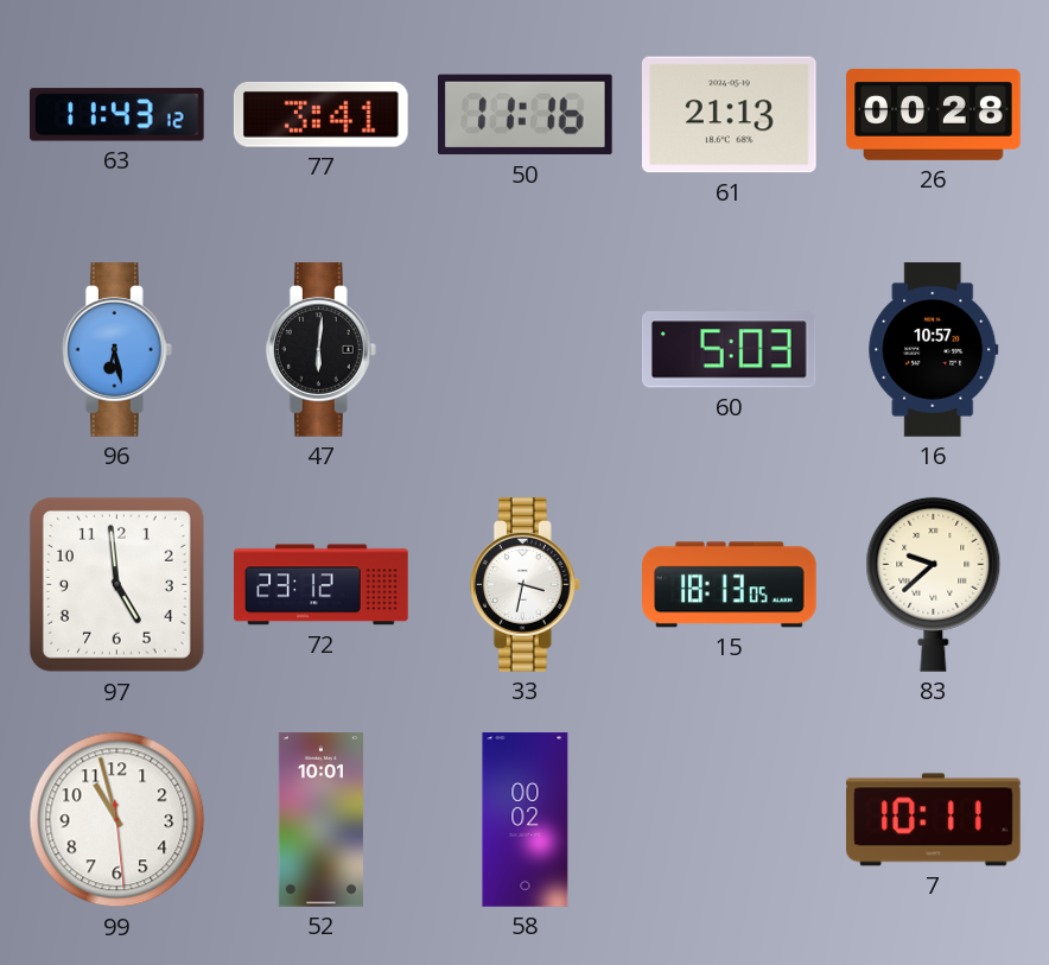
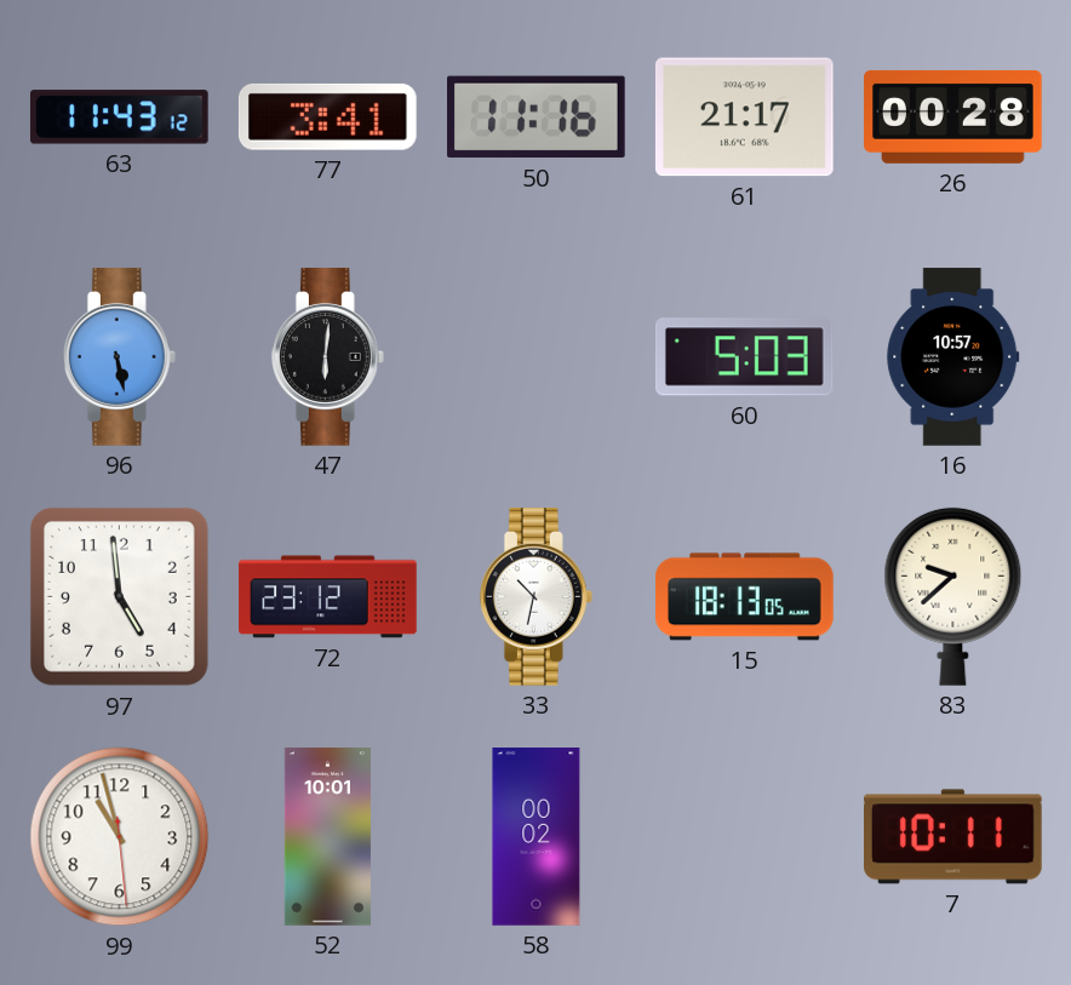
61: 21:13 -> 21:17
96: 6:28 -> 5:28
33: 3:32 -> 10:32
